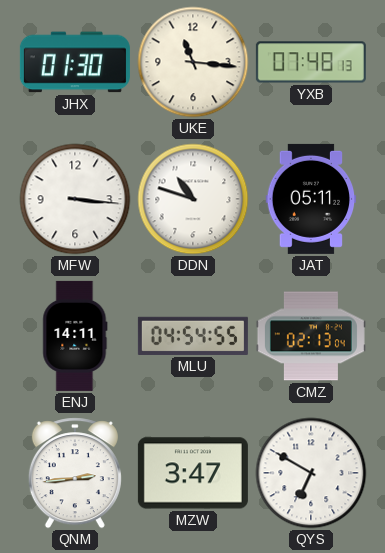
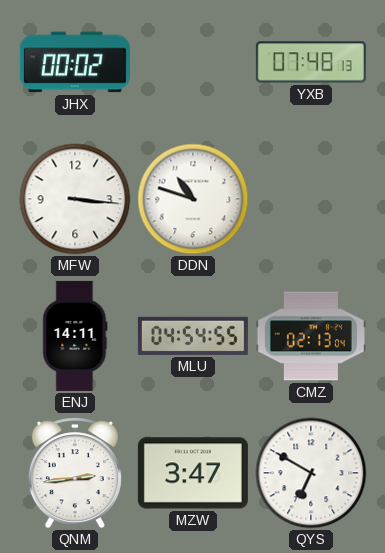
JHX: 01:30 -> 00:02
UKE: 11:16 -> none
JAT: 05:11 -> none
